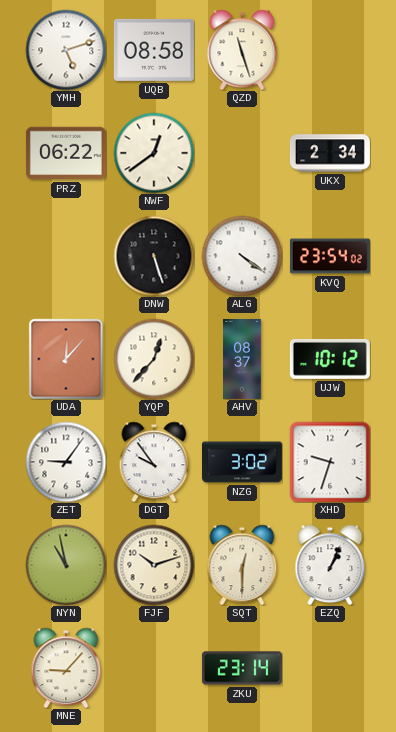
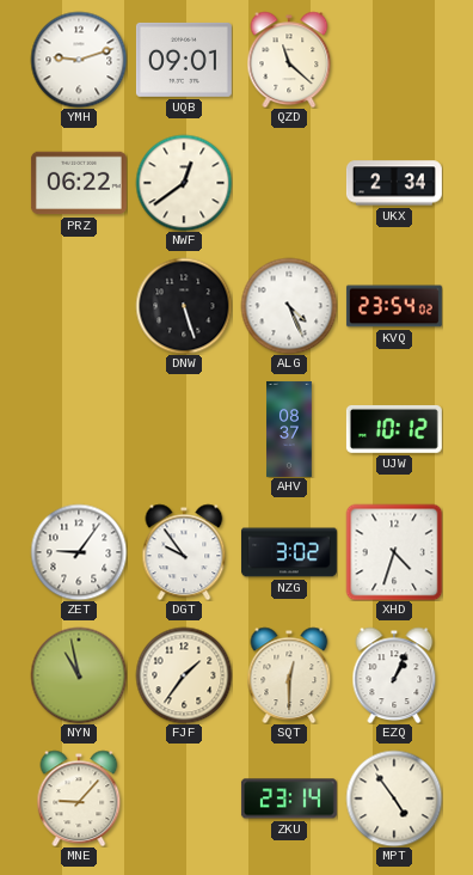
YMH: 5:12 -> 9:12
UQB: 08:58 -> 09:01
QZD: 11:27 -> 11:22
ALG: 4:21 -> 4:26
UDA: 12:07 -> none
YQP: 12:37 -> none
XHD: 9:33 -> 4:33
FJF: 10:12 -> 1:36
MPT: none -> 4:54
